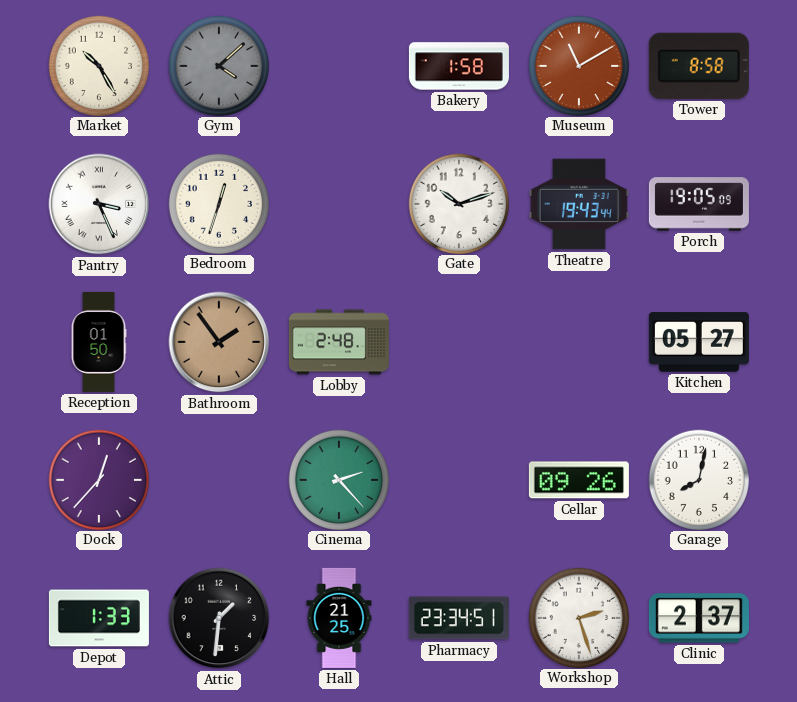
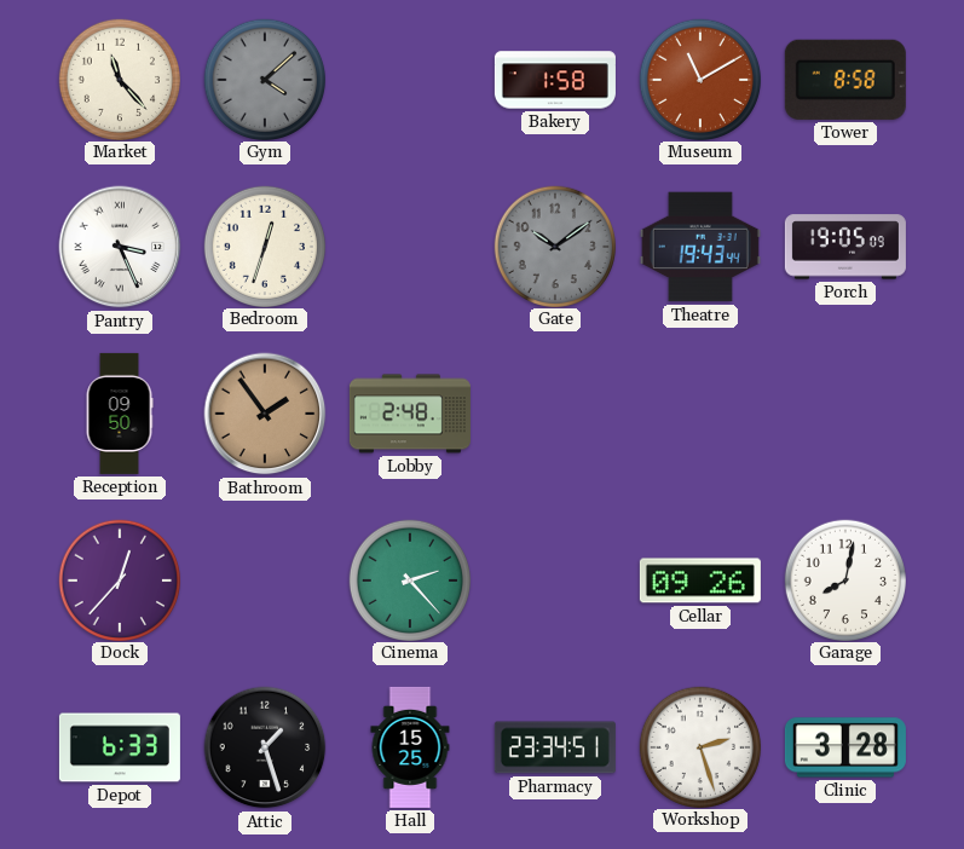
Market: 10:25 -> 11:23
Gate: 10:12 -> 10:09
Gate dial: white -> grey
Reception: 01:50 -> 09:50
Kitchen: 05:27 -> none
Depot: 1:33 -> 6:33
Attic: 1:31 -> 1:27
Hall: 21:25 -> 15:25
Clinic: 2:37 -> 3:28
